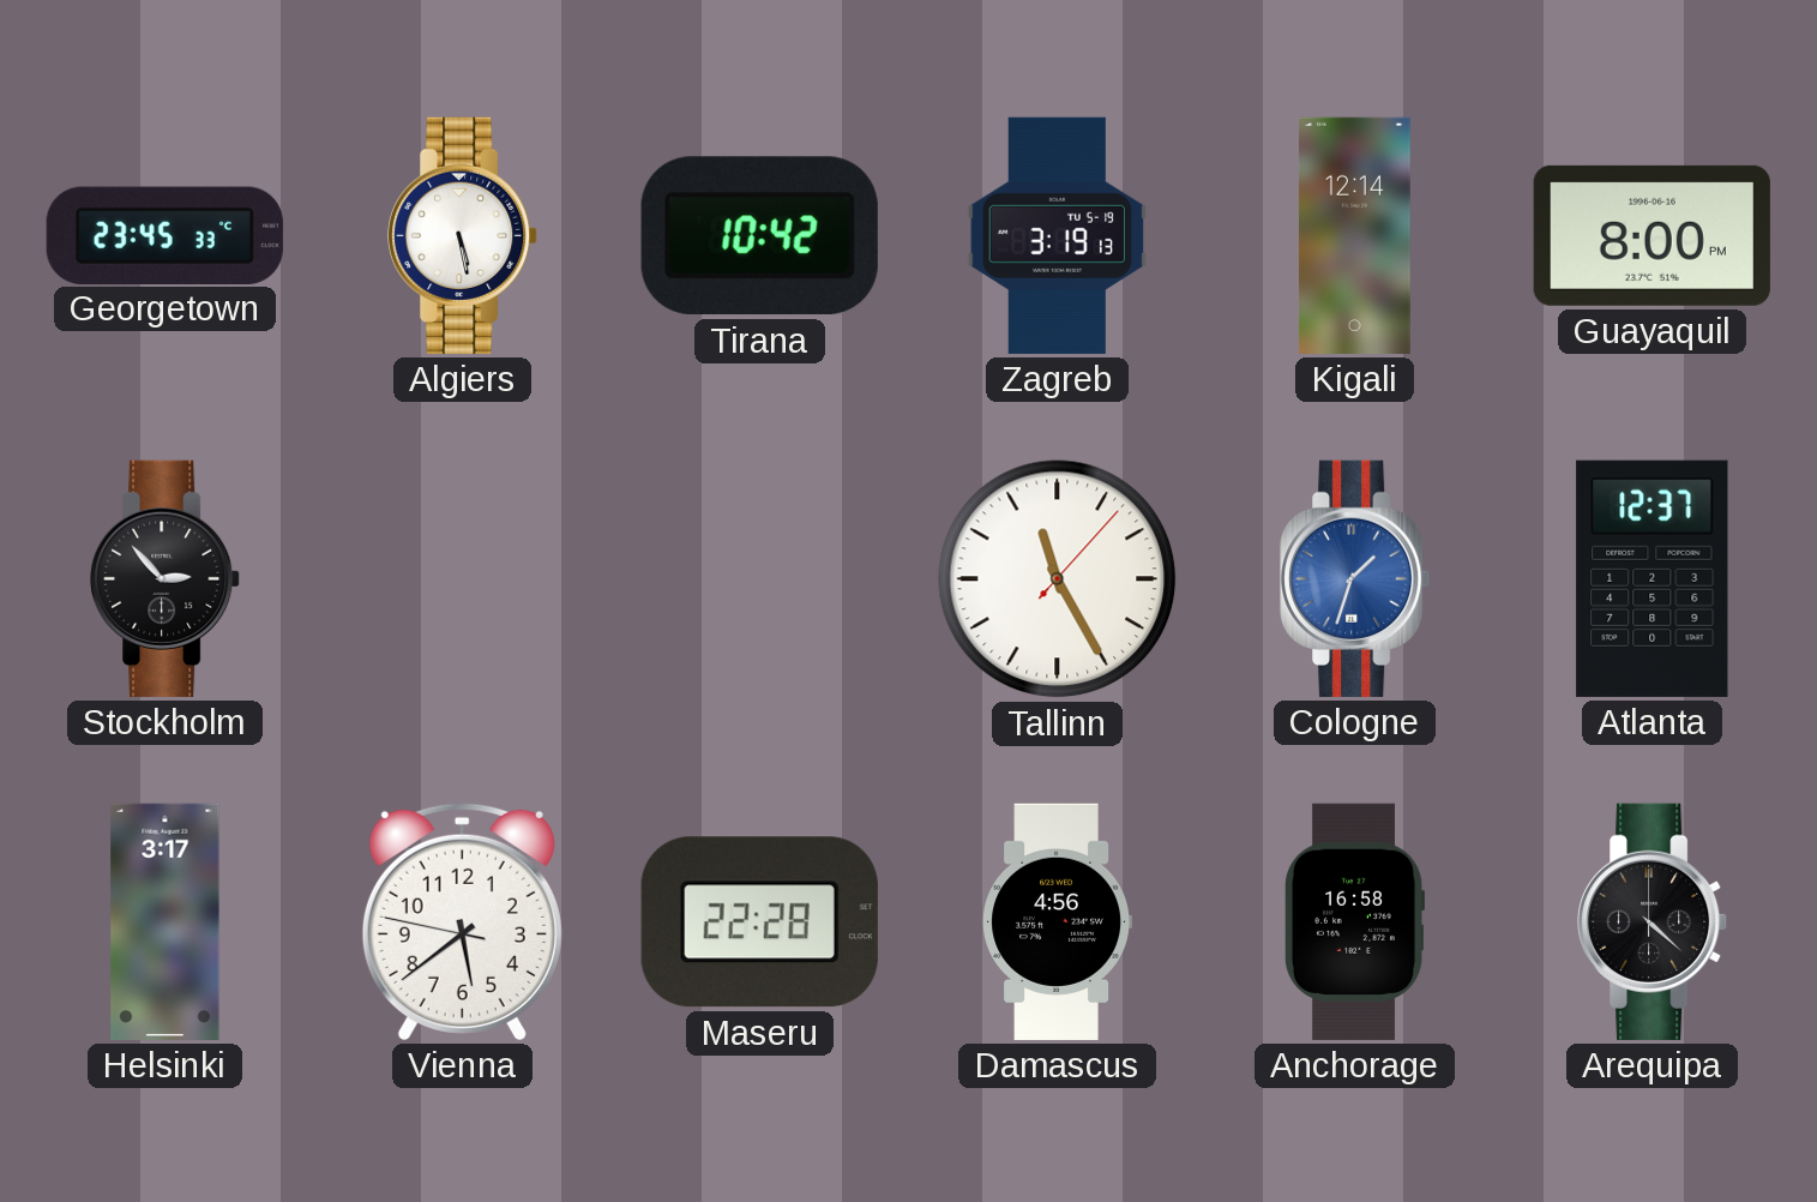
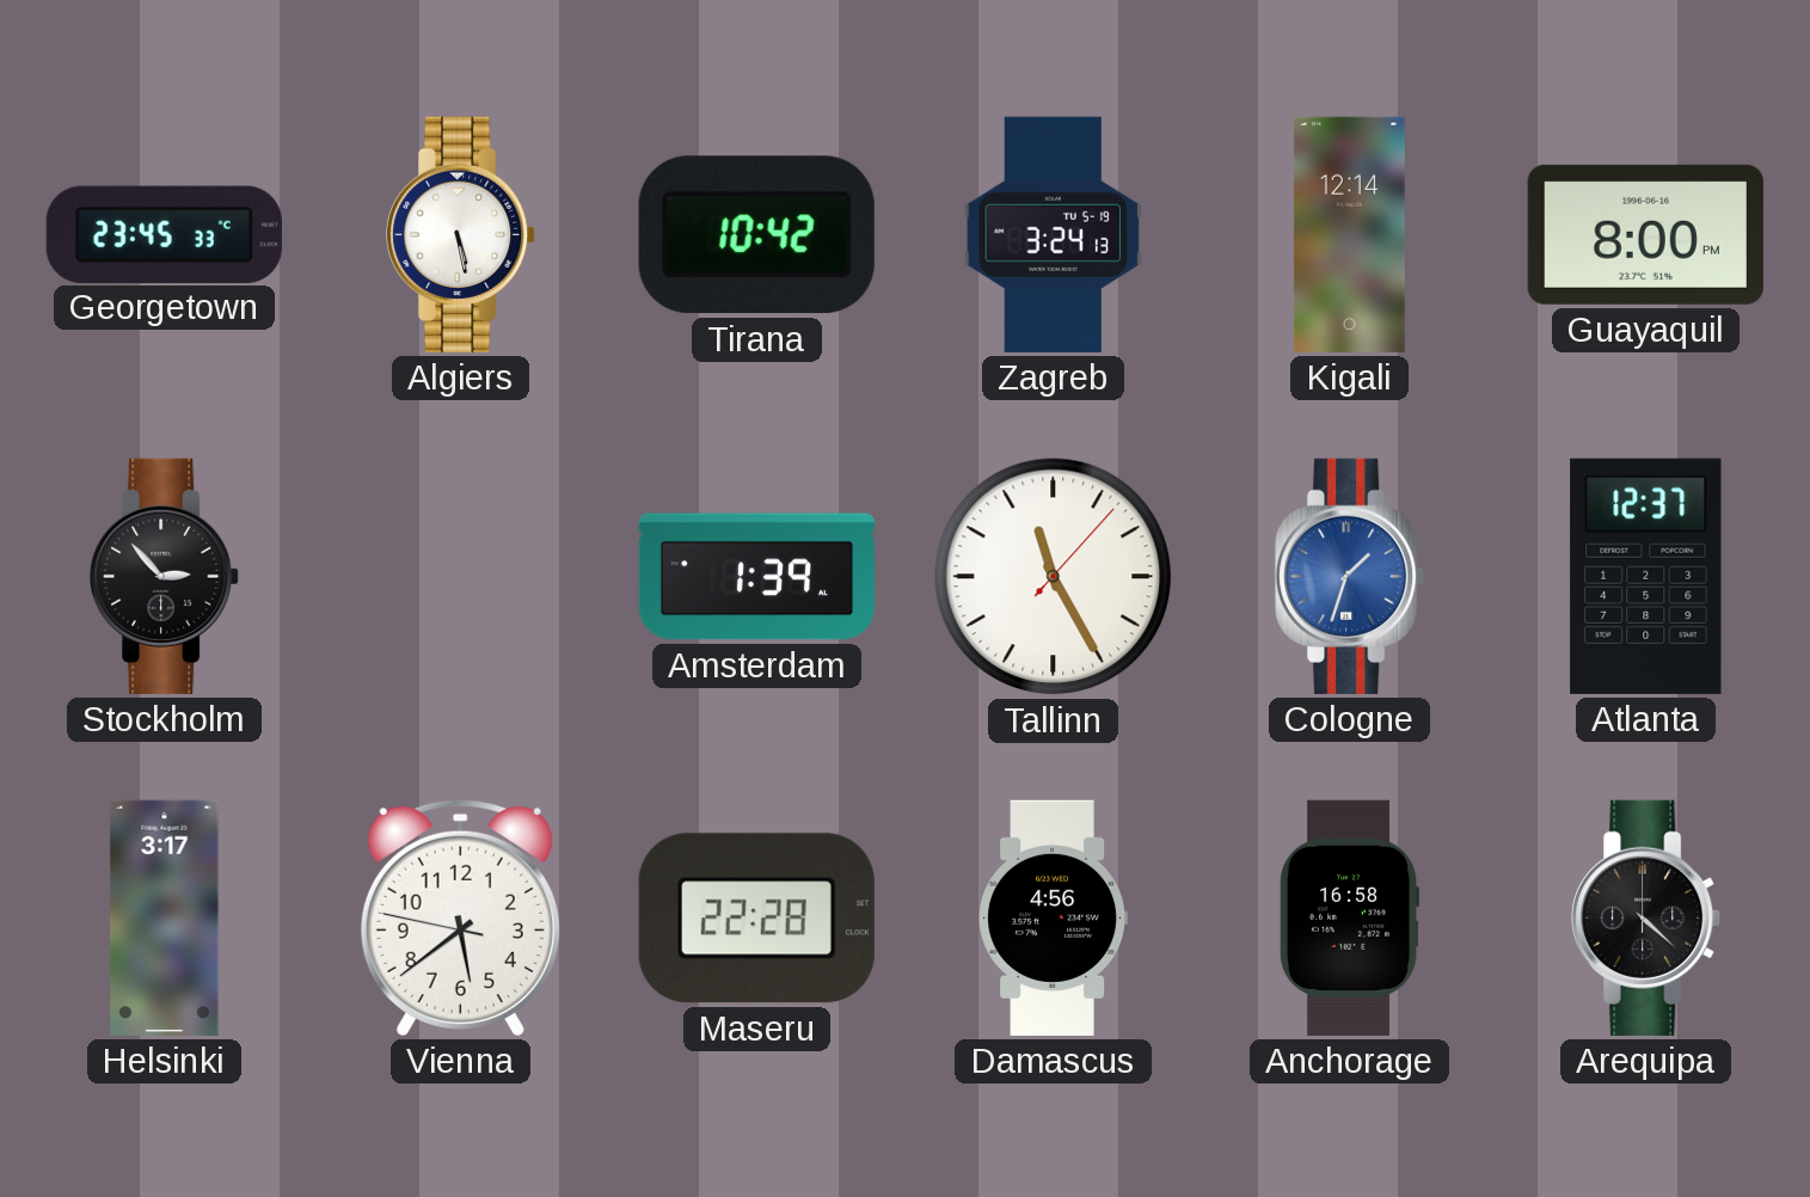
Zagreb: 3:19 -> 3:24
Amsterdam: none -> 1:39
